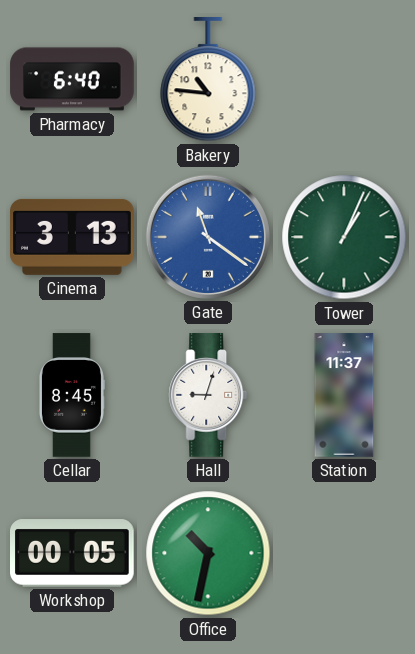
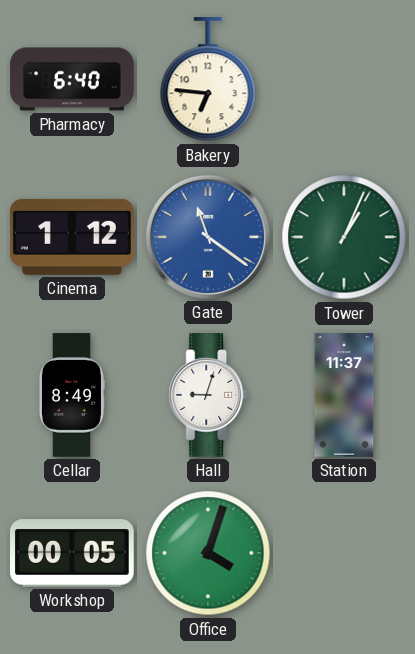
Bakery: 10:46 -> 6:46
Cinema: 3:13 -> 1:12
Cellar: 8:45 -> 8:49
Office: 10:32 -> 4:03
